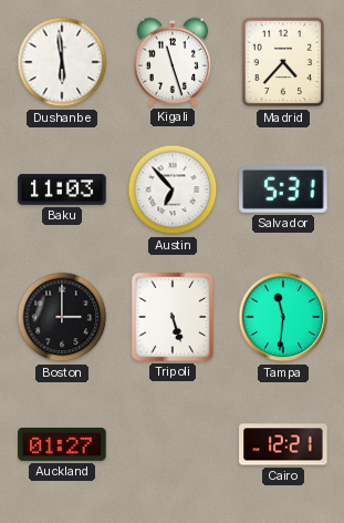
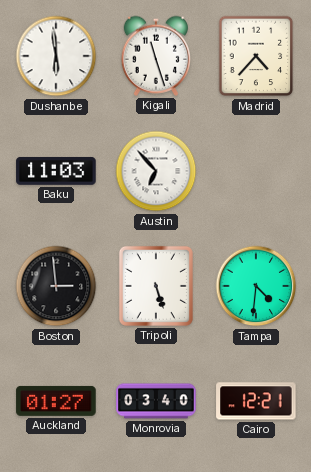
Salvador: 5:31 -> none
Boston: 3:00 -> 2:59
Tampa: 11:31 -> 4:31
Monrovia: none -> 03:40
